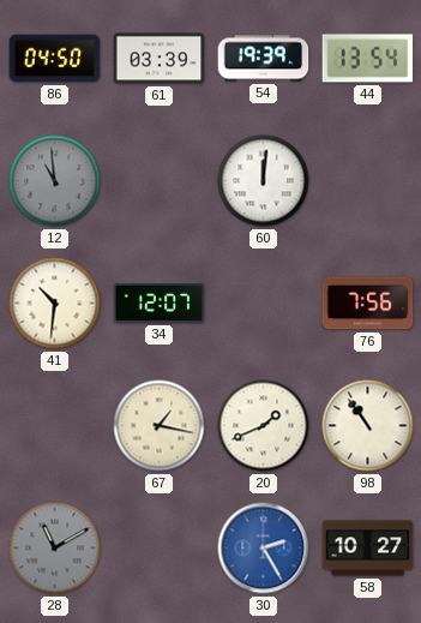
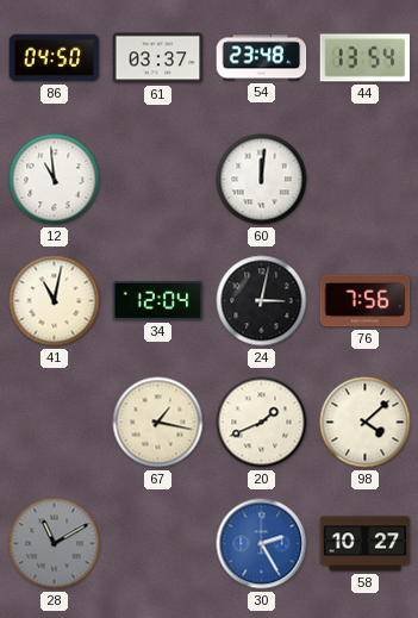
61: 03:39 -> 03:37
54: 19:39 -> 23:48
12 dial: grey -> white
41: 10:31 -> 11:02
34: 12:07 -> 12:04
24: none -> 3:02
98: 10:54 -> 4:08
